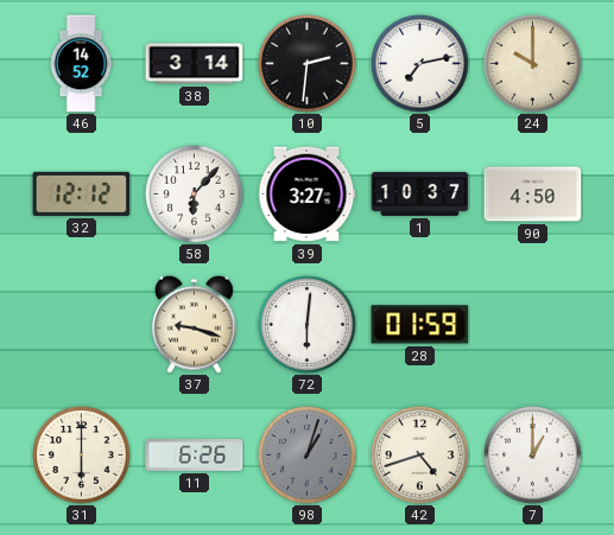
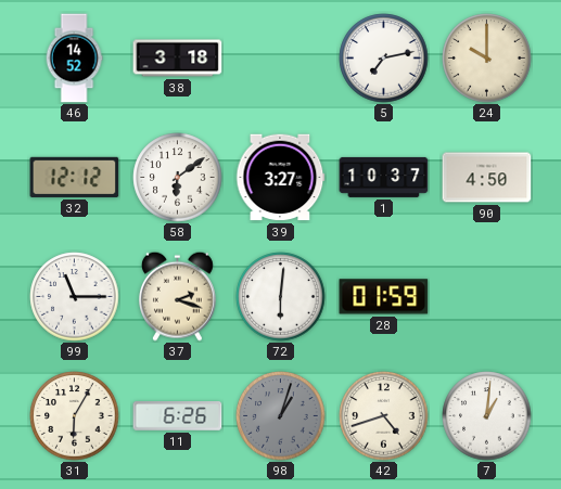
38: 3:14 -> 3:18
10: 2:31 -> none
58: 6:07 -> 6:09
99: none -> 11:15
37: 9:18 -> 2:18
31: 6:00 -> 6:05
7: 1:00 -> 1:01
